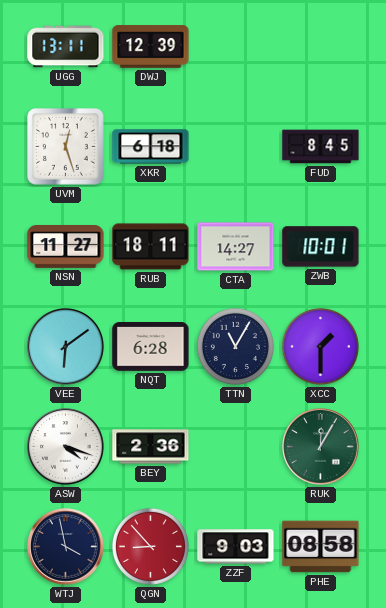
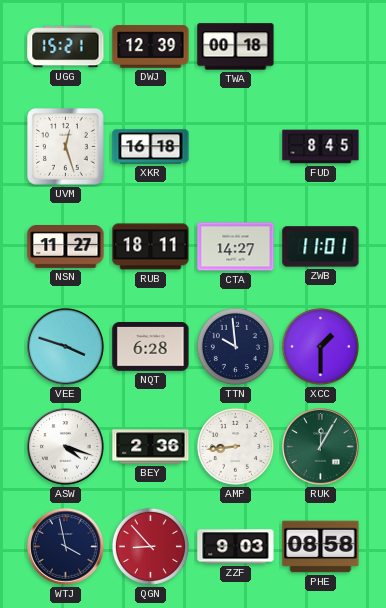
UGG: 13:11 -> 15:21
TWA: none -> 00:18
XKR: 6:18 -> 16:18
ZWB: 10:01 -> 11:01
VEE: 6:09 -> 3:48
TTN: 11:05 -> 9:59
AMP: none -> 8:44
